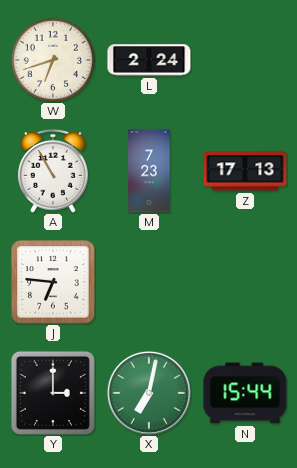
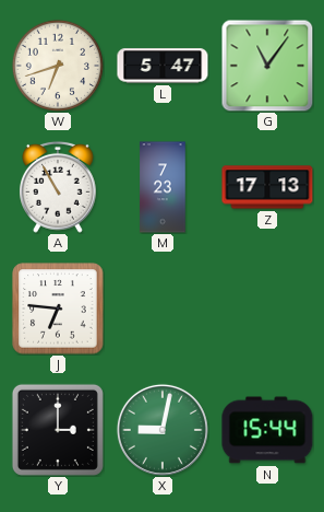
L: 2:24 -> 5:47
G: none -> 11:06
X: 7:02 -> 9:02
